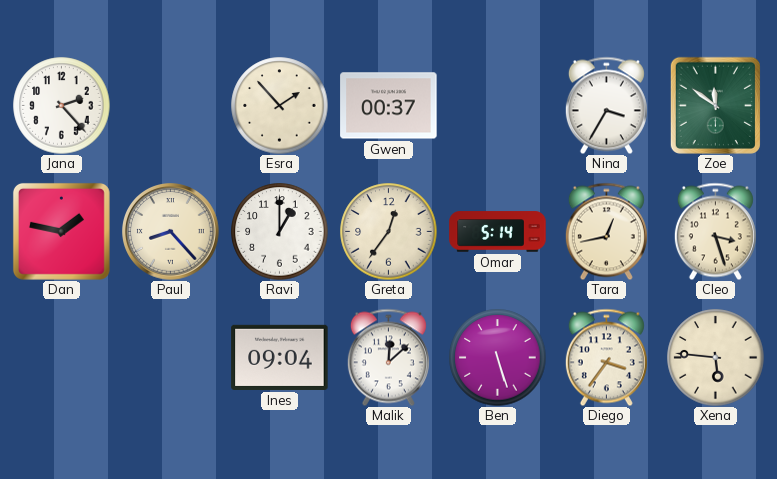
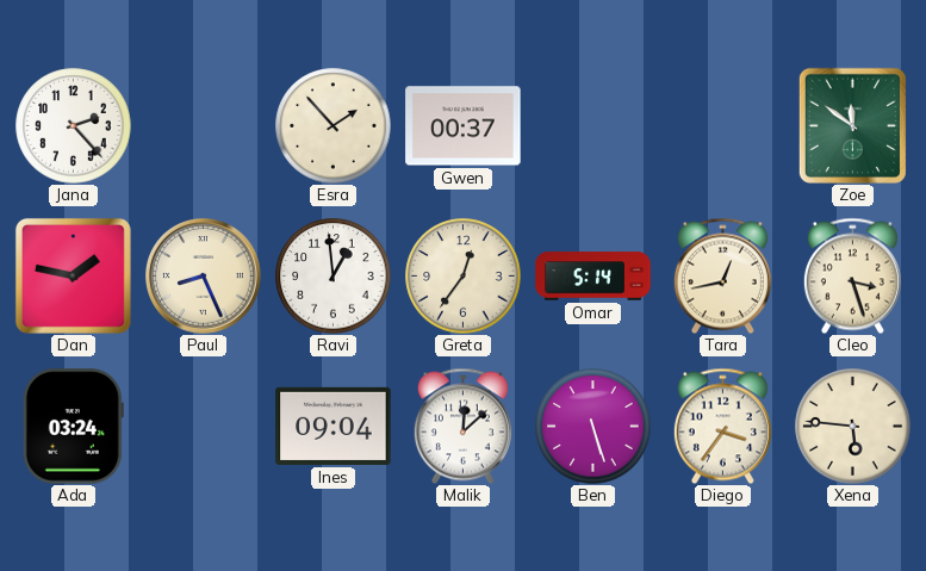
Nina: 3:35 -> none
Paul: 8:23 -> 8:26
Ravi: 1:00 -> 12:59
Ada: none -> 03:24
